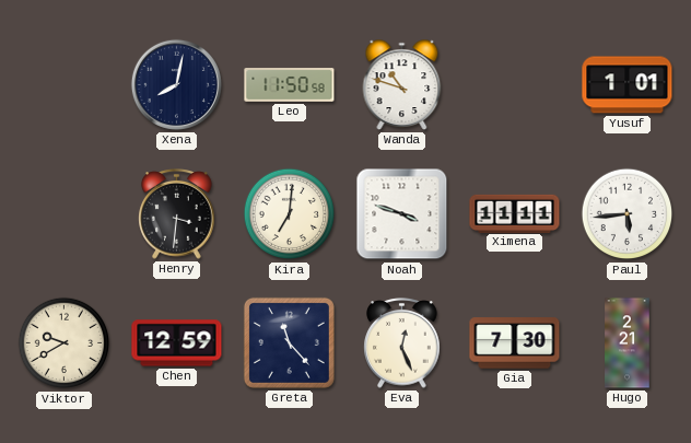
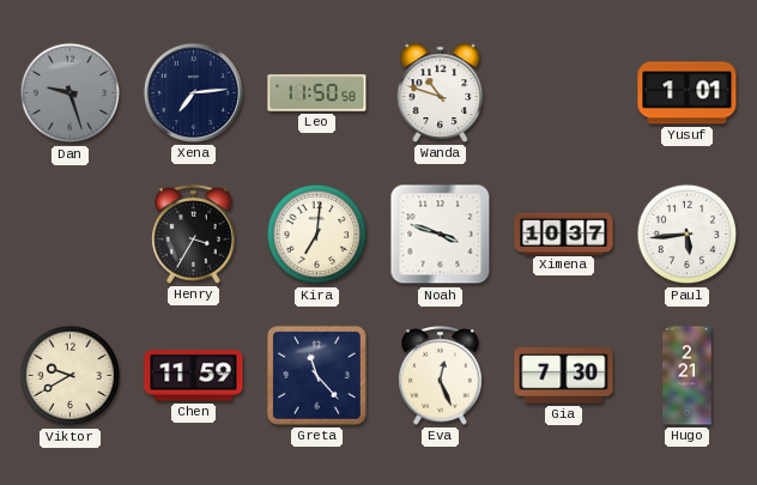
Dan: none -> 9:27
Xena: 8:02 -> 7:14
Henry: 3:31 -> 3:35
Ximena: 11:11 -> 10:37
Chen: 12:59 -> 11:59
